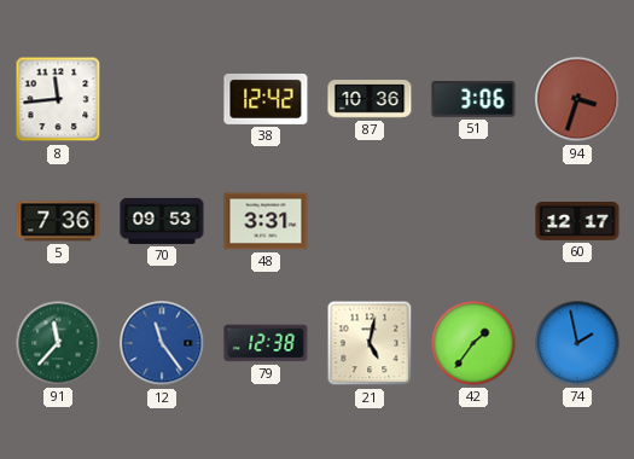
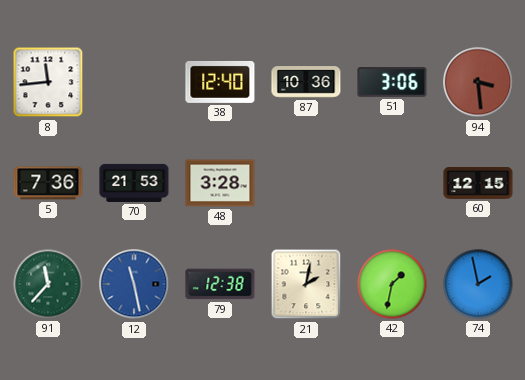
38: 12:42 -> 12:40
94: 3:33 -> 3:29
70: 09:53 -> 21:53
48: 3:31 -> 3:28
60: 12:17 -> 12:15
12: 11:24 -> 11:28
21: 5:02 -> 2:02
42: 1:36 -> 1:32
